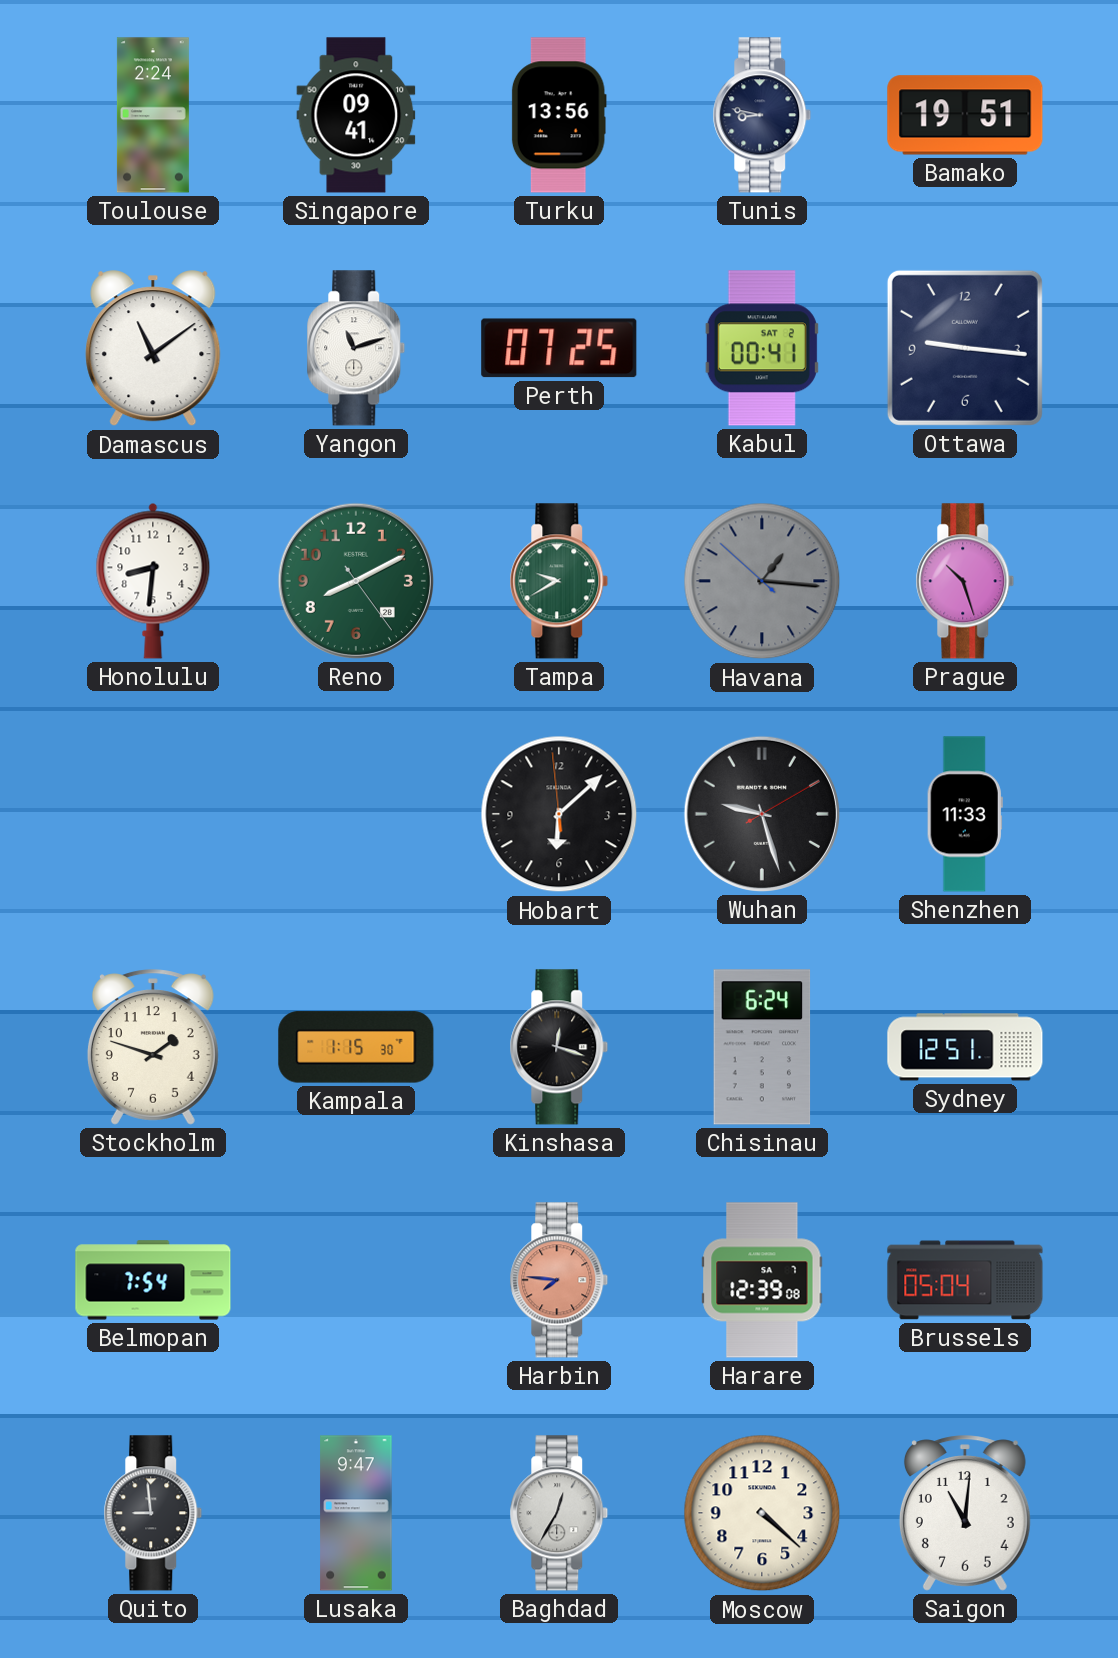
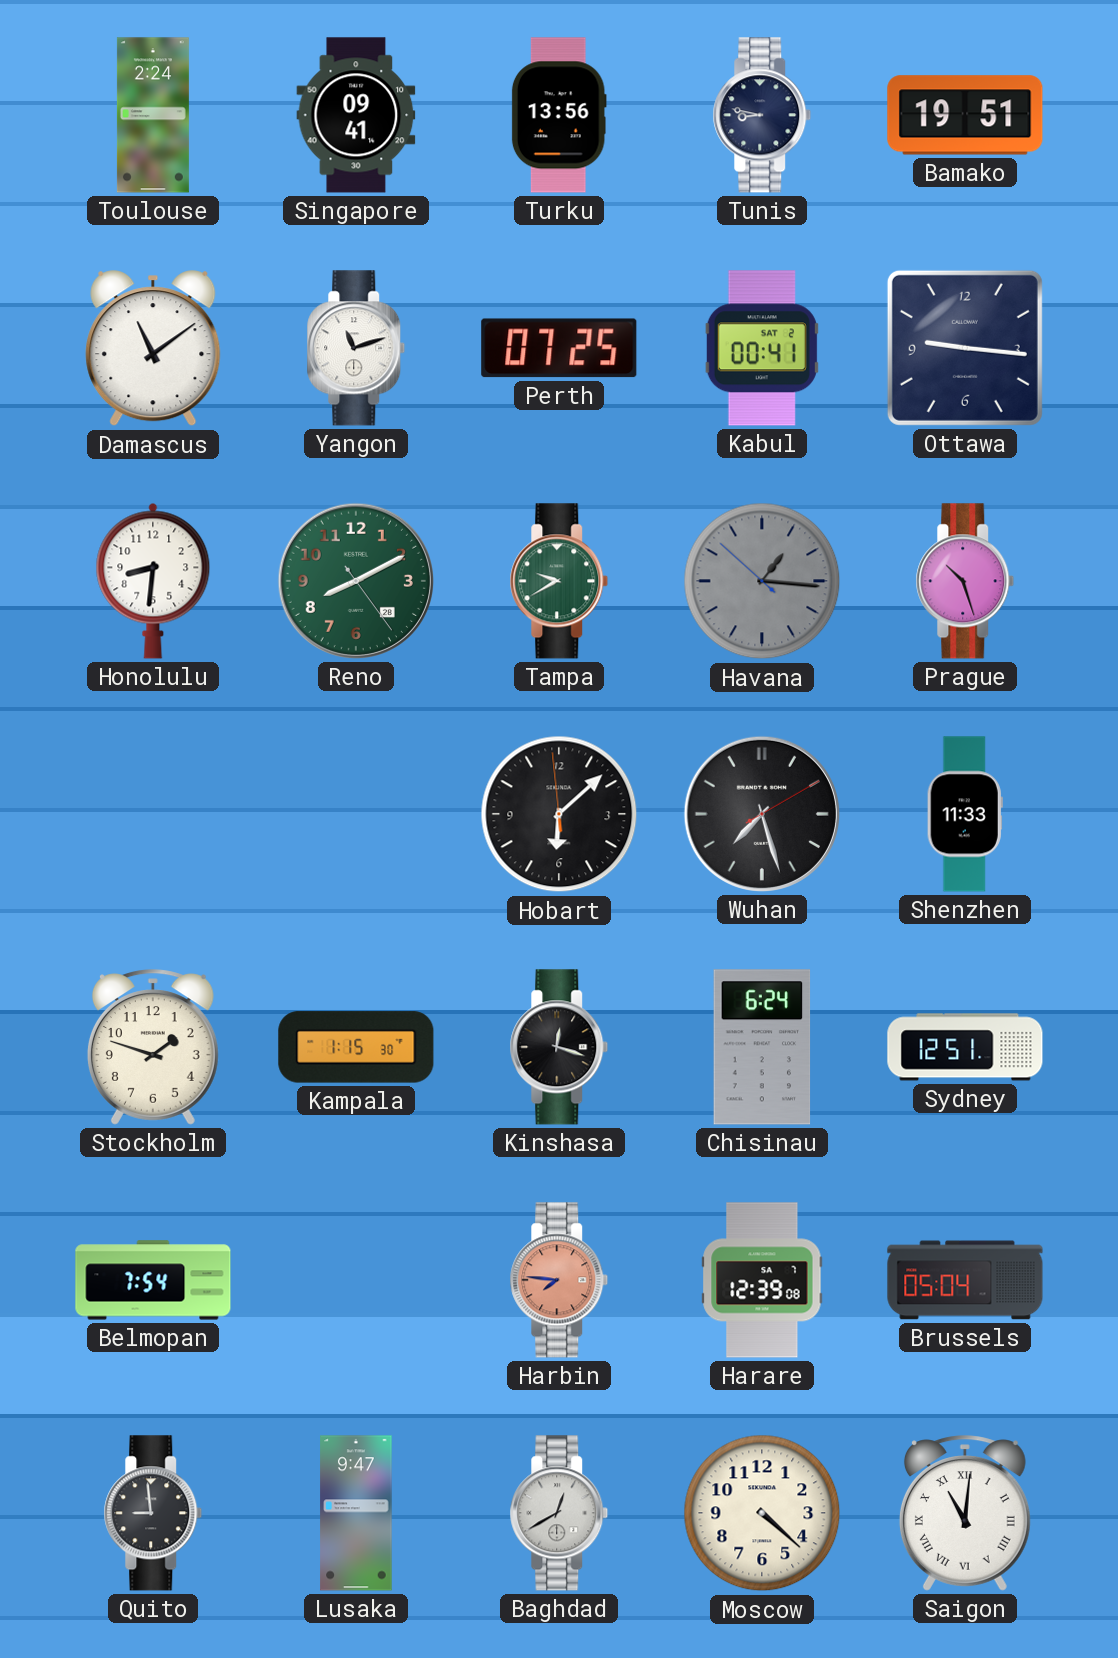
Wuhan: 9:27 -> 7:27
Baghdad: 12:35 -> 12:40
Saigon numerals: Arabic -> Roman
